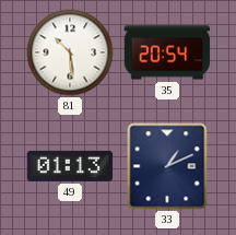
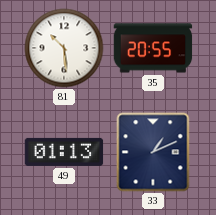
35: 20:54 -> 20:55
